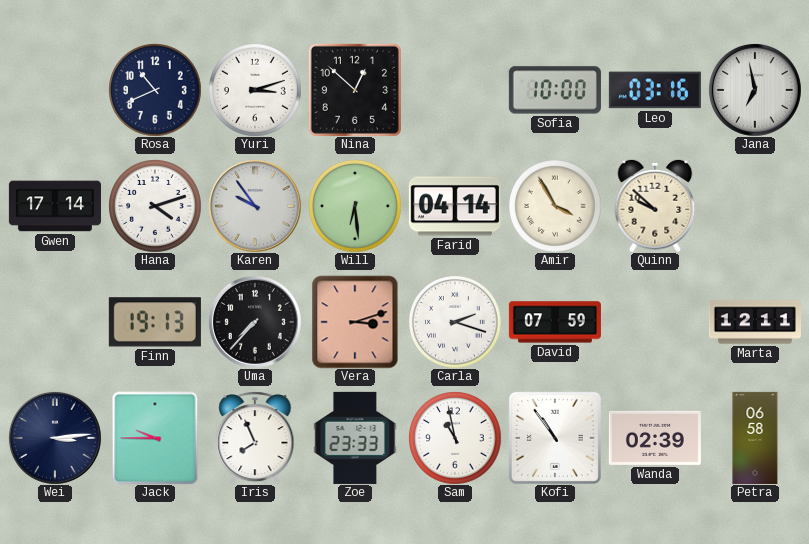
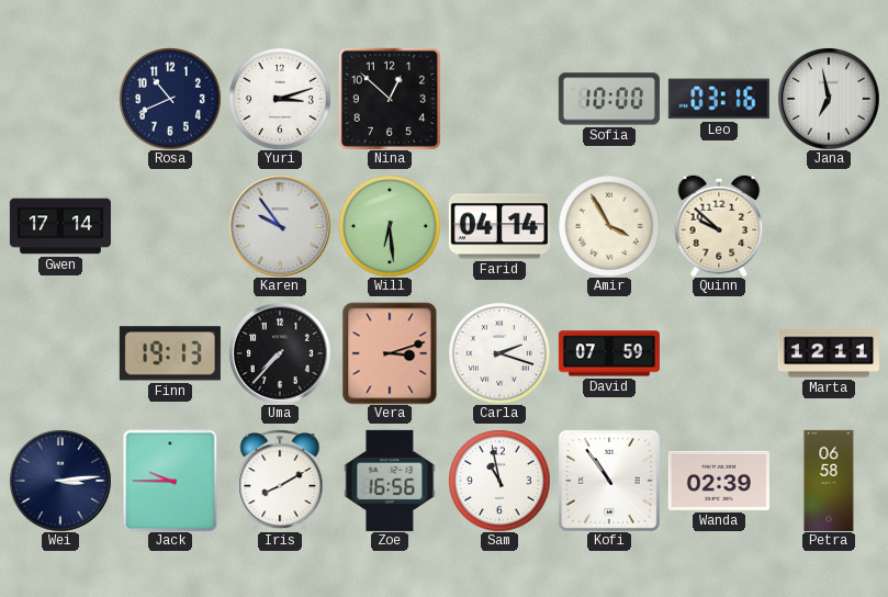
Hana: 4:12 -> none
Iris: 7:56 -> 8:10
Zoe: 23:33 -> 16:56
